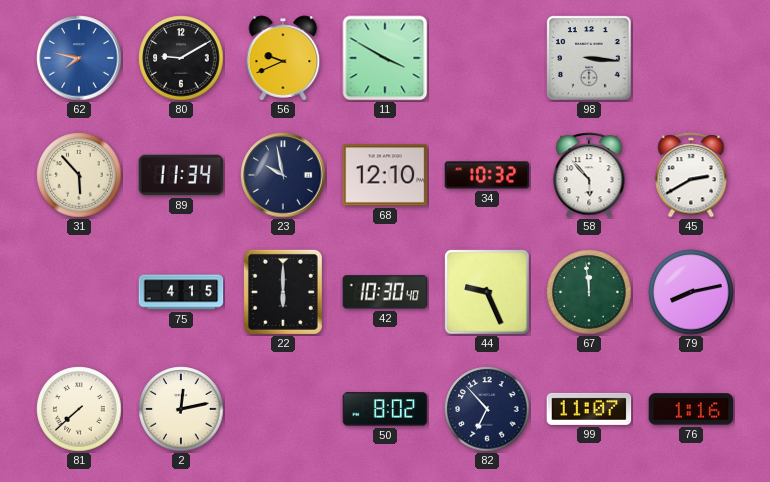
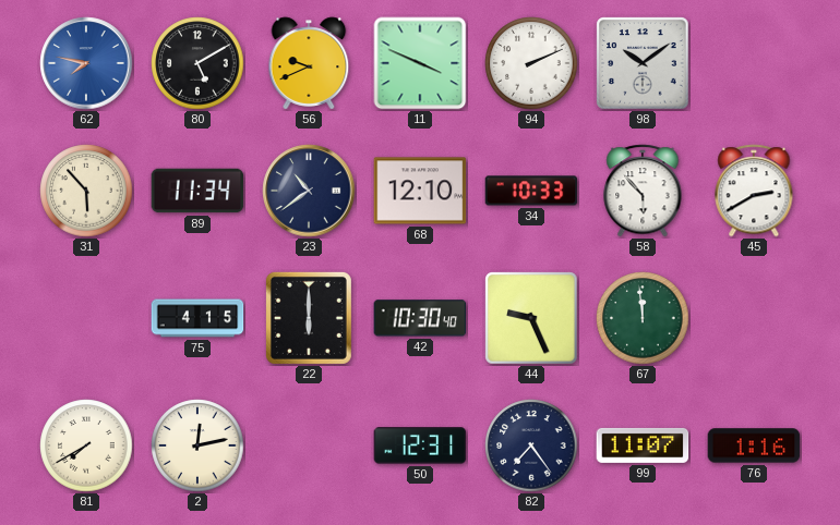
80: 9:10 -> 5:10
11: 3:50 -> 3:49
94: none -> 2:11
98: 3:16 -> 10:09
23: 9:58 -> 10:39
34: 10:32 -> 10:33
79: 8:13 -> none
81: 7:38 -> 7:40
50: 8:02 -> 12:31
82: 6:53 -> 7:24
